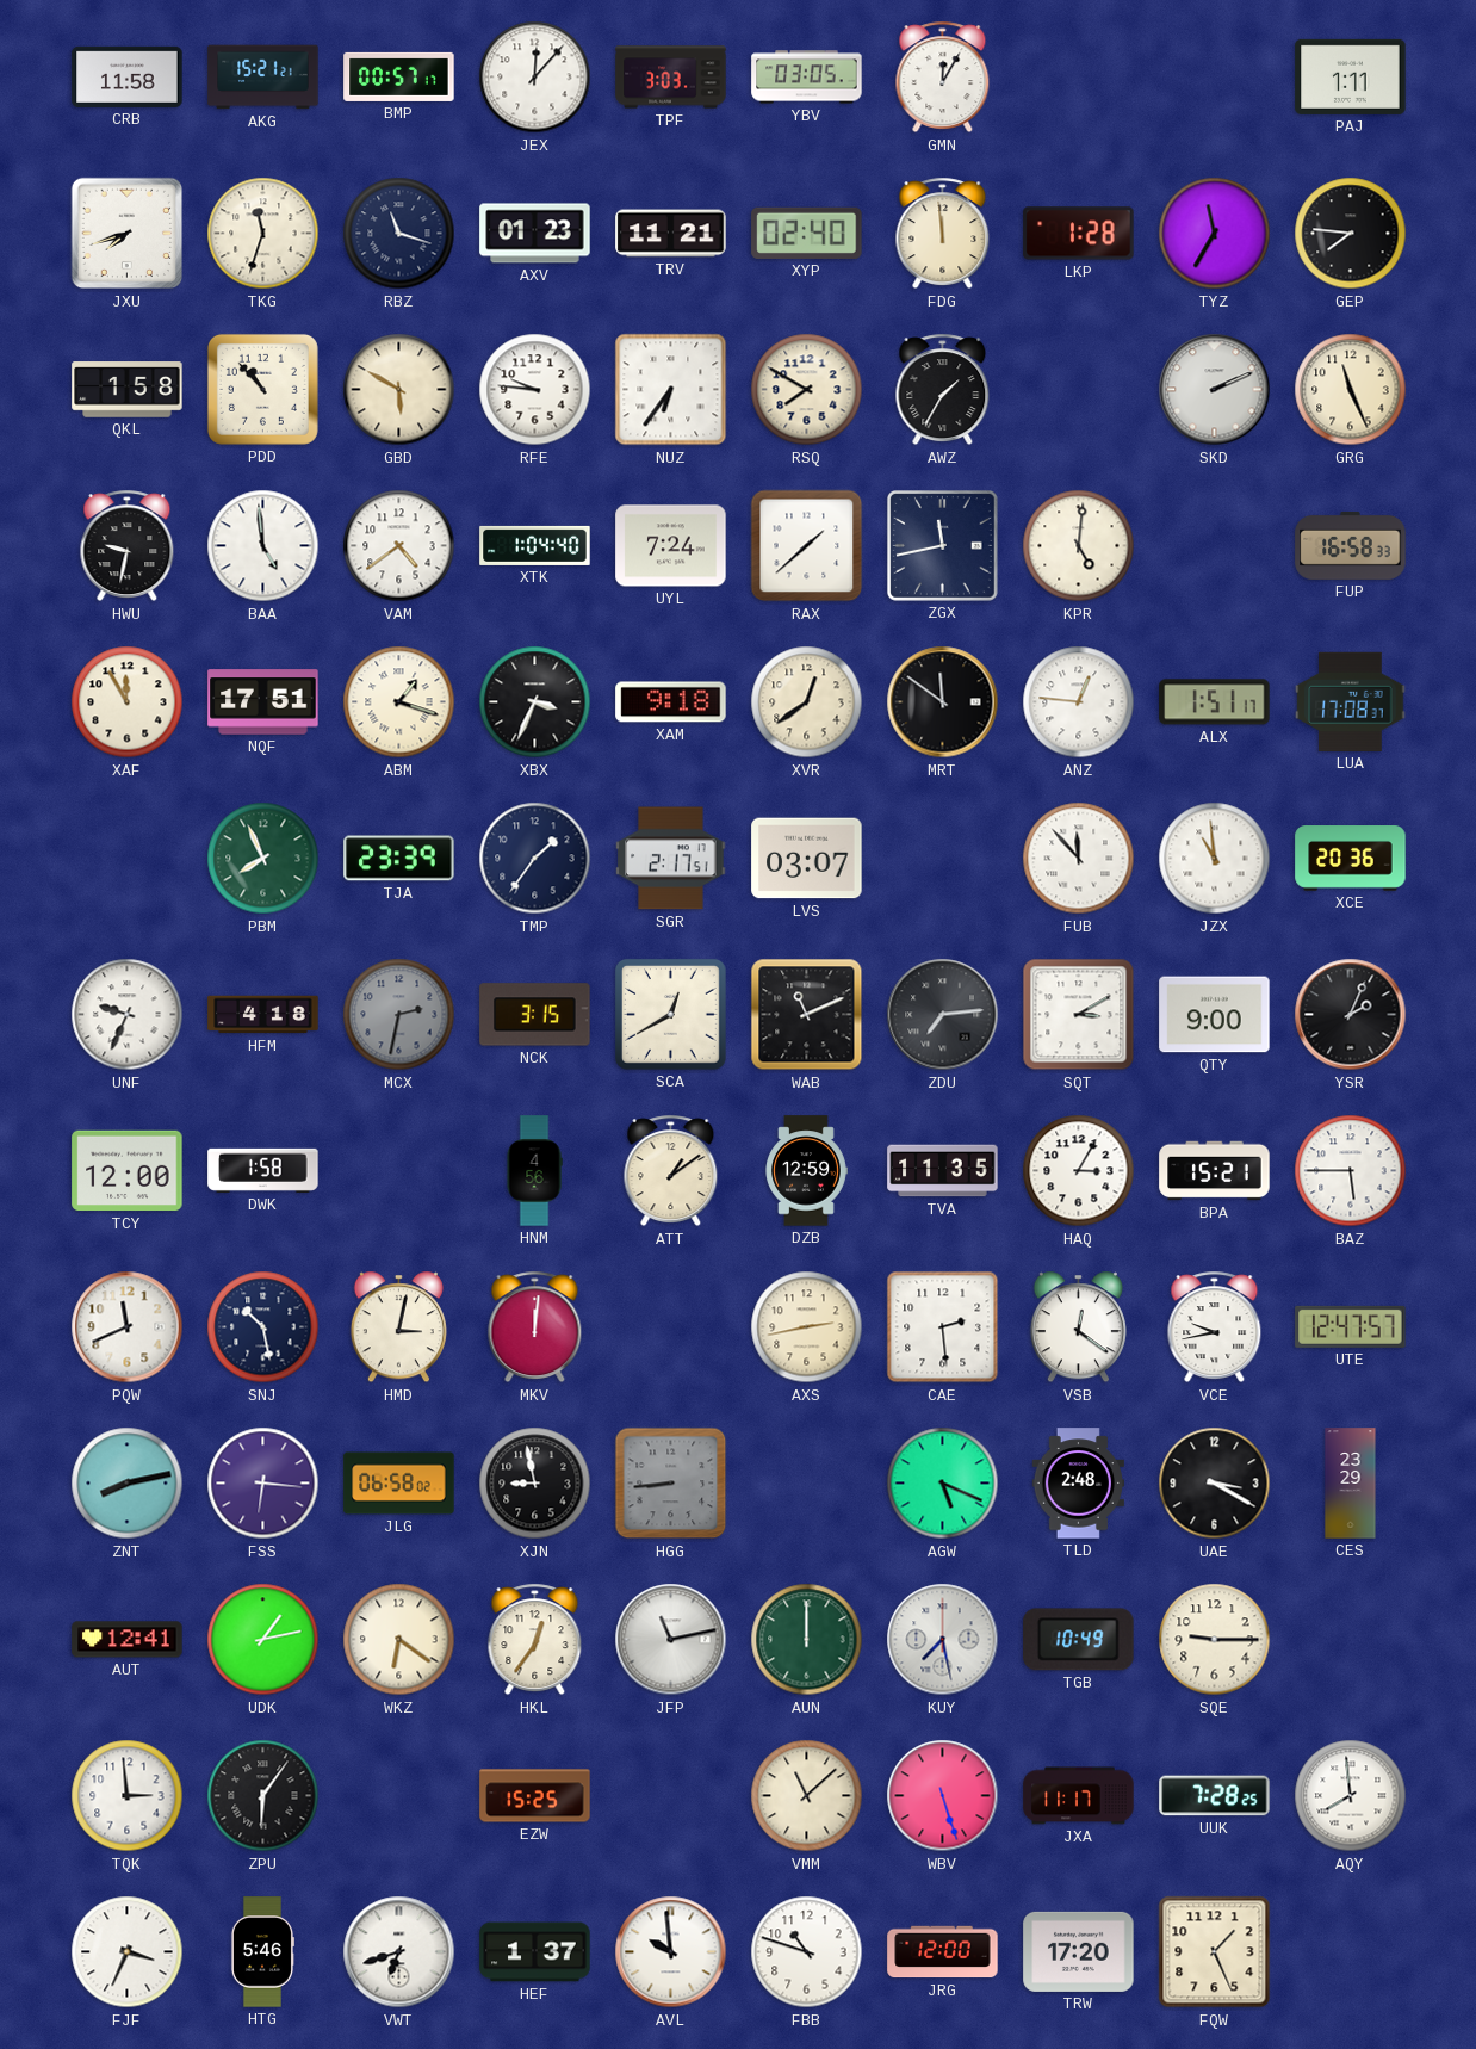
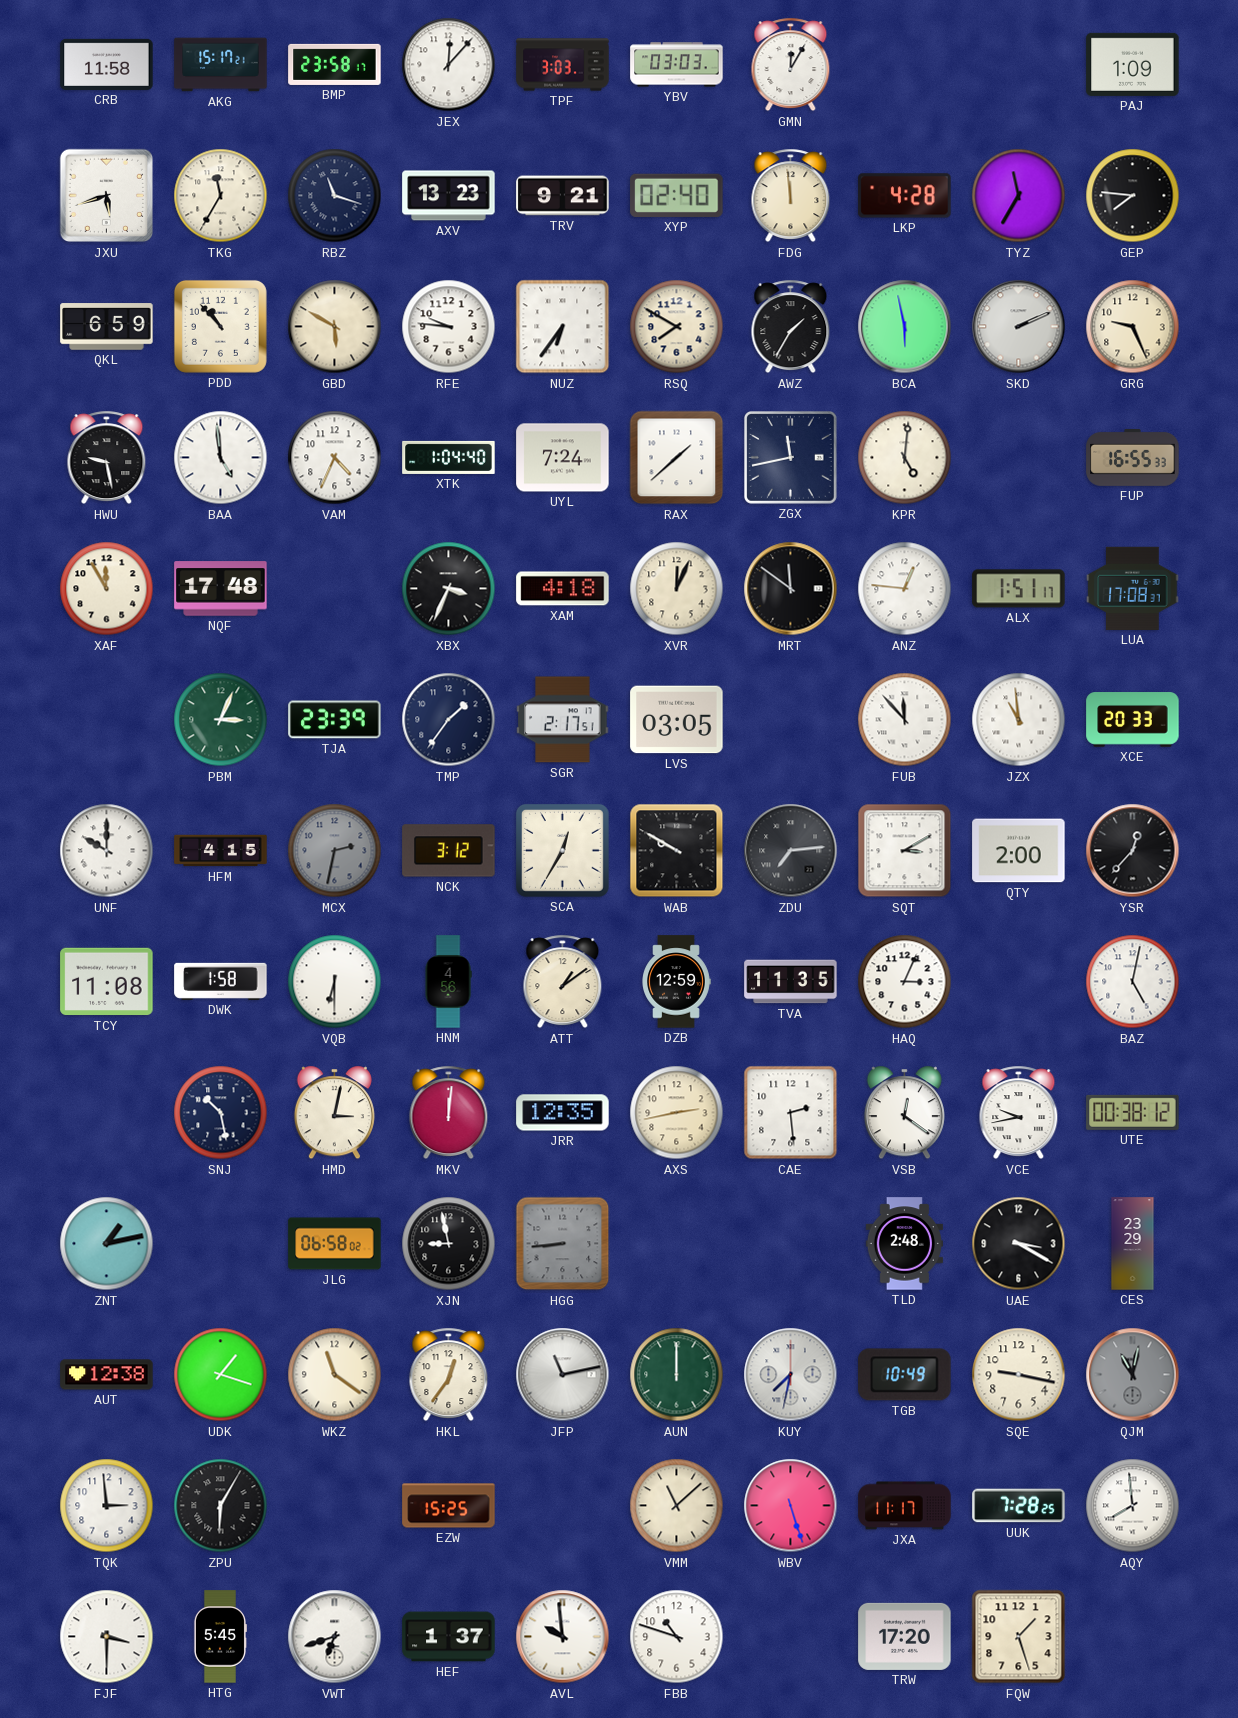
AKG: 15:21 -> 15:17
BMP: 00:57 -> 23:58
YBV: 03:05 -> 03:03
PAJ: 1:11 -> 1:09
JXU: 7:42 -> 5:42
TKG: 11:33 -> 11:35
AXV: 01:23 -> 13:23
TRV: 11:21 -> 9:21
LKP: 1:28 -> 4:28
QKL: 1:58 -> 6:59
BCA: none -> 5:58
GRG: 11:26 -> 9:26
HWU: 9:32 -> 9:28
VAM: 4:39 -> 4:34
FUP: 16:58 -> 16:55
NQF: 17:51 -> 17:48
ABM: 1:18 -> none
XAM: 9:18 -> 4:18
XVR: 12:39 -> 12:04
PBM: 7:56 -> 3:04
LVS: 03:07 -> 03:05
XCE: 20:36 -> 20:33
UNF: 9:34 -> 10:00
HFM: 4:18 -> 4:15
NCK: 3:15 -> 3:12
SCA: 12:40 -> 12:35
WAB: 11:11 -> 9:50
QTY: 9:00 -> 2:00
YSR: 2:04 -> 12:37
TCY: 12:00 -> 11:08
VQB: none -> 6:30
HAQ: 3:05 -> 3:04
BPA: 15:21 -> none
BAZ: 5:45 -> 5:02
PQW: 11:41 -> none
JRR: none -> 12:35
UTE: 12:47 -> 00:38
ZNT: 8:13 -> 1:13
FSS: 6:16 -> none
AGW: 5:19 -> none
AUT: 12:41 -> 12:38
UDK: 1:13 -> 1:18
WKZ: 6:21 -> 11:21
KUY: 7:28 -> 7:32
SQE: 9:15 -> 9:17
QJM: none -> 11:02
ZPU: 6:06 -> 6:05
FJF: 3:34 -> 3:30
HTG: 5:46 -> 5:45
JRG: 12:00 -> none
FQW: 1:26 -> 1:27
